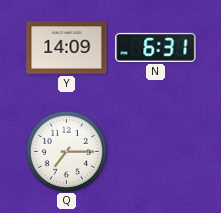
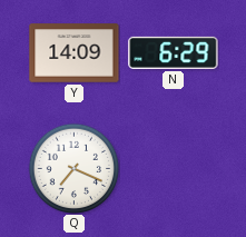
N: 6:31 -> 6:29
Q: 7:15 -> 7:19
